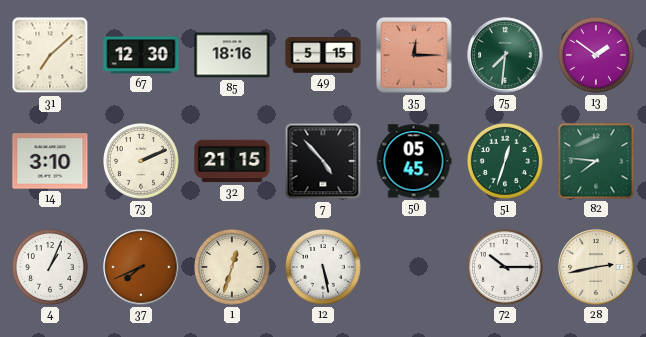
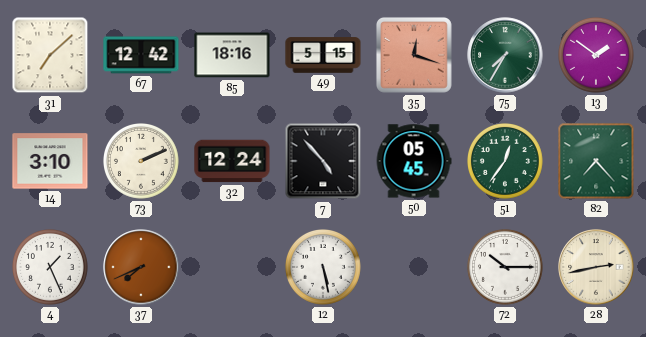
67: 12:30 -> 12:42
35: 12:15 -> 12:18
75: 7:31 -> 7:35
32: 21:15 -> 12:24
51: 12:33 -> 12:36
82: 7:46 -> 7:23
4: 1:04 -> 1:26
1: 12:33 -> none
